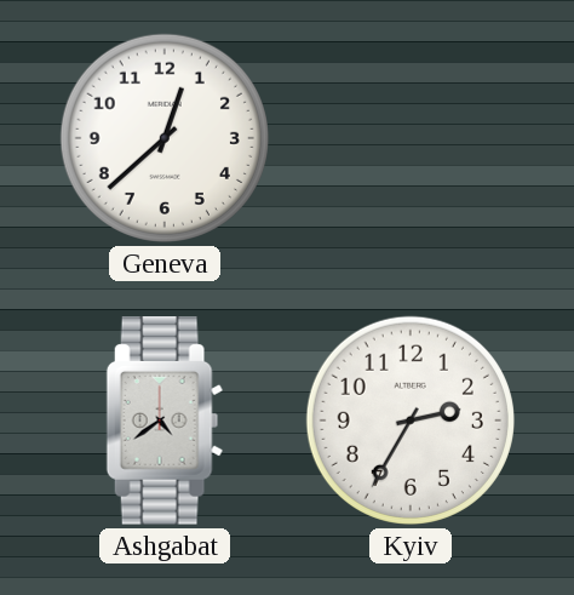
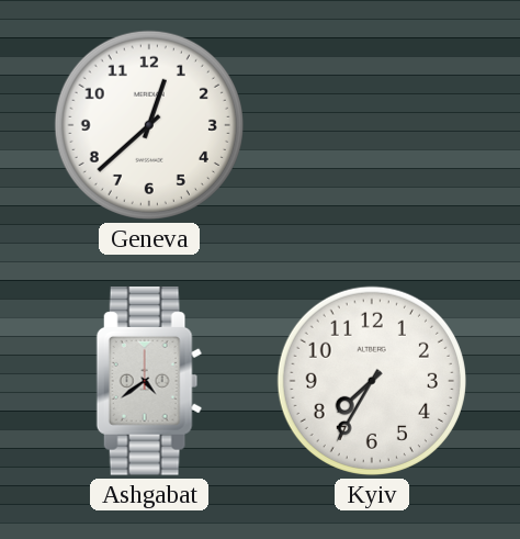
Kyiv: 2:35 -> 7:35
